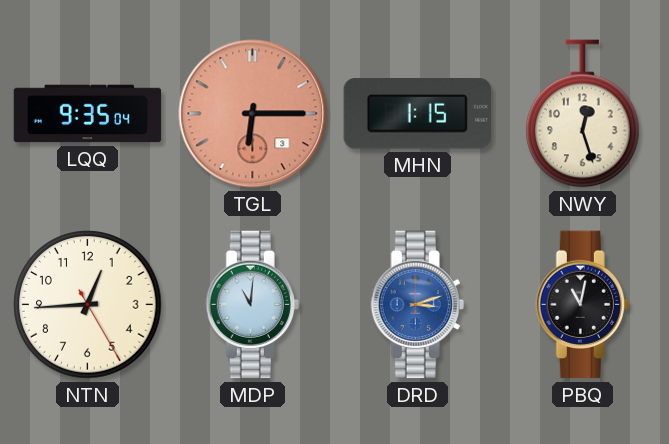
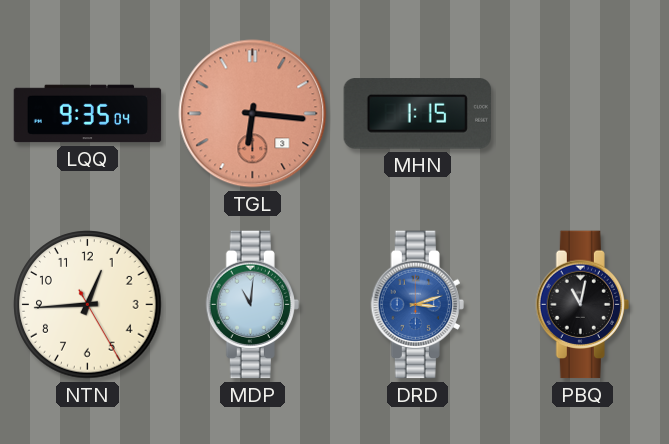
TGL: 6:15 -> 6:16
NWY: 12:27 -> none
